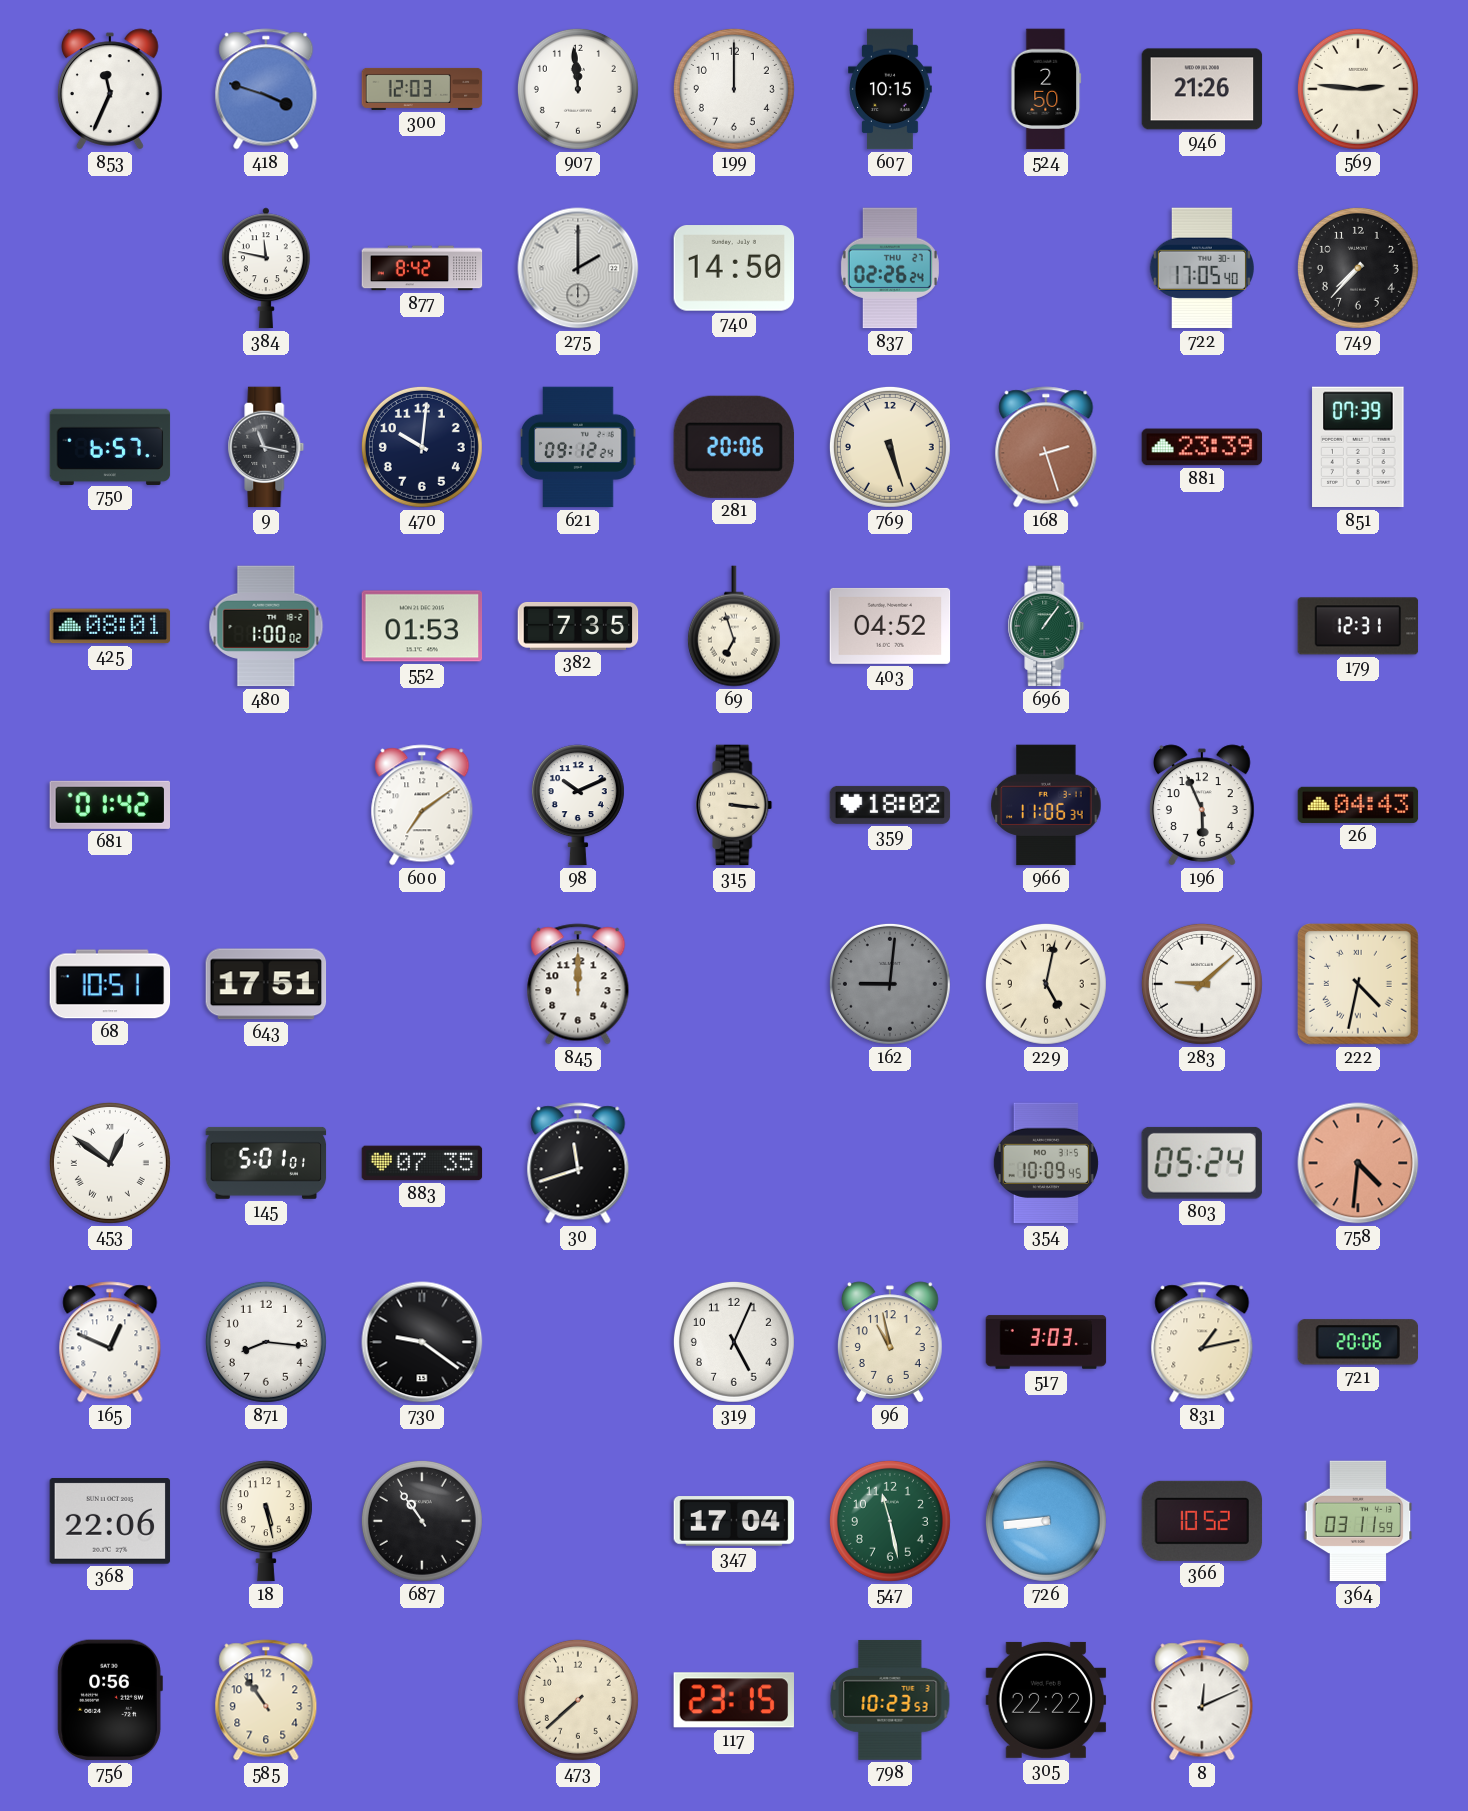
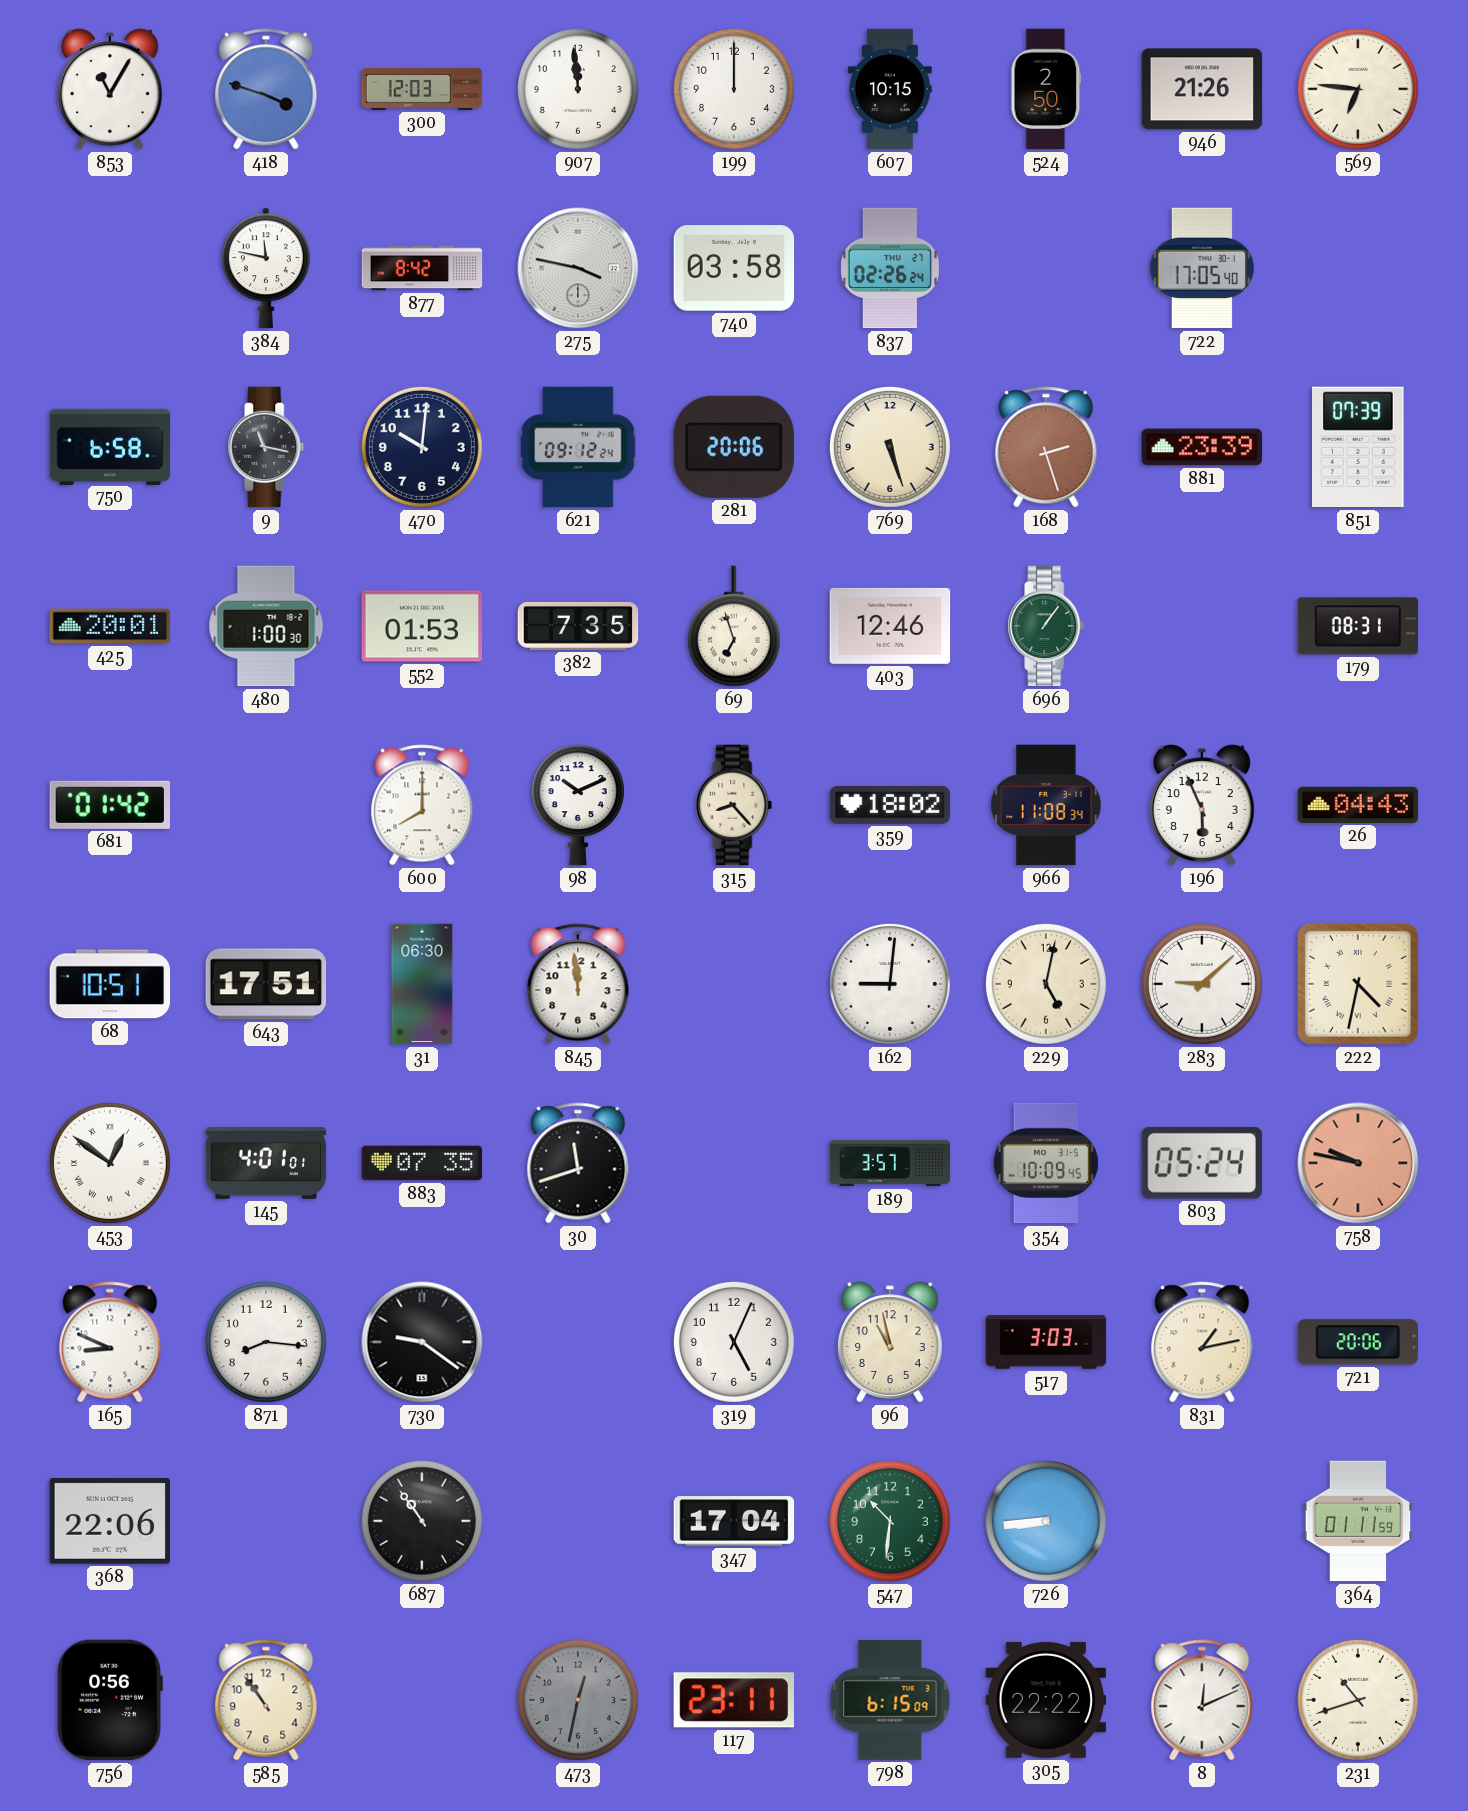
853: 11:34 -> 11:05
569: 2:46 -> 6:46
275: 2:00 -> 3:47
740: 14:50 -> 03:58
749: 7:37 -> none
750: 6:57 -> 6:58
425: 08:01 -> 20:01
480: 1:00:02 -> 1:00:30
403: 04:52 -> 12:46
179: 12:31 -> 08:31
600: 7:09 -> 8:00
315: 3:16 -> 8:23
966: 11:06 -> 11:08
31: none -> 06:30
845: 12:00 -> 11:59
162 dial: grey -> white
145: 5:01 -> 4:01
189: none -> 3:57
758: 4:31 -> 9:47
165: 12:49 -> 8:49
18: 5:28 -> none
547: 11:28 -> 10:31
366: 10:52 -> none
364: 03:11 -> 01:11
473: 7:38 -> 12:32
473 dial: cream -> grey
117: 23:15 -> 23:11
798: 10:23 -> 6:15
231: none -> 10:42
